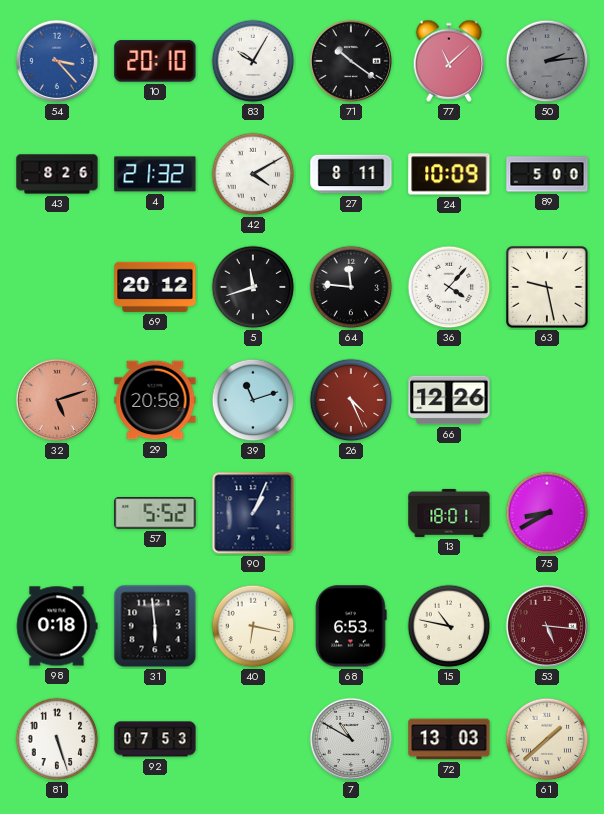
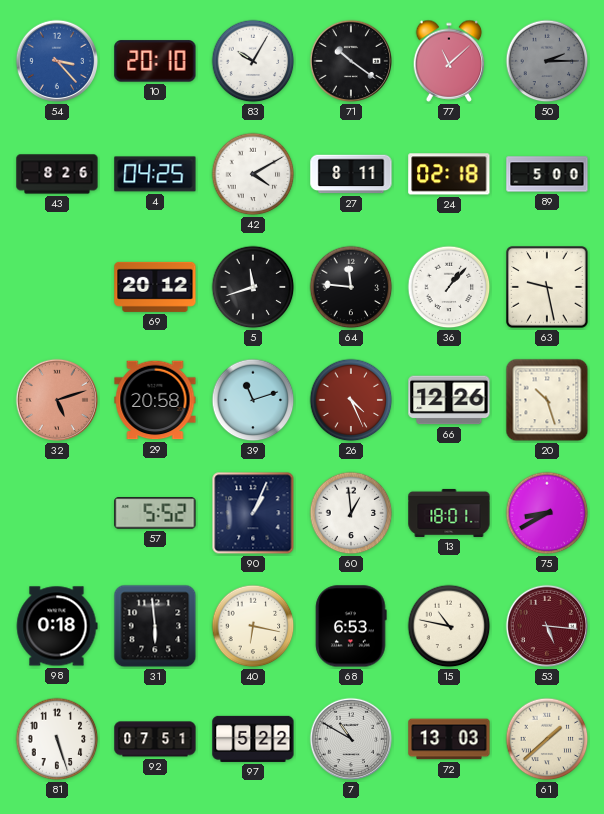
50: 2:14 -> 2:15
4: 21:32 -> 04:25
24: 10:09 -> 02:18
36: 4:07 -> 1:07
20: none -> 10:27
60: none -> 12:59
92: 07:53 -> 07:51
97: none -> 5:22
